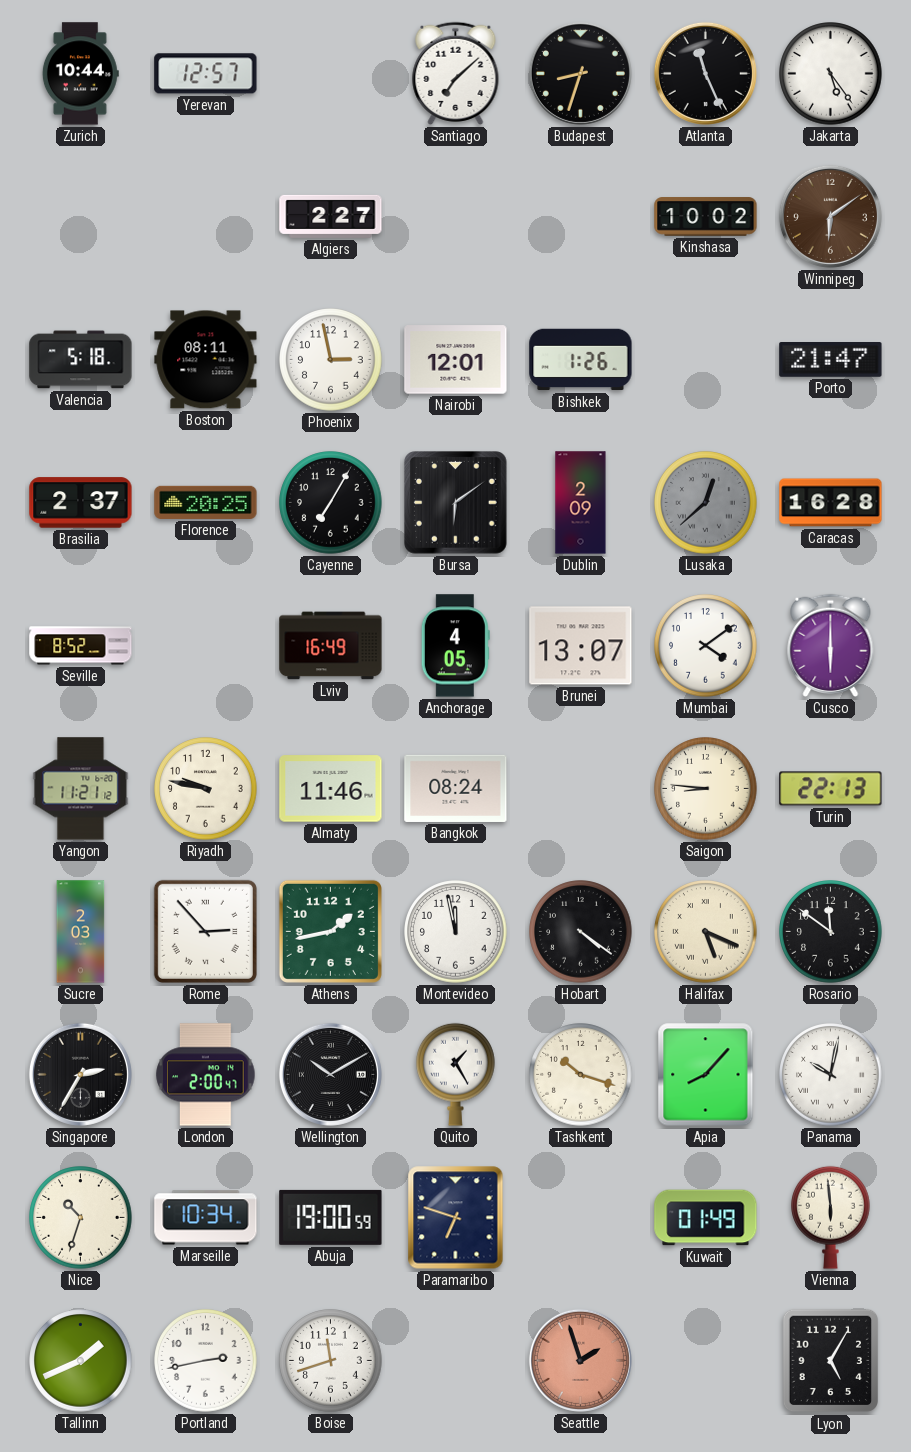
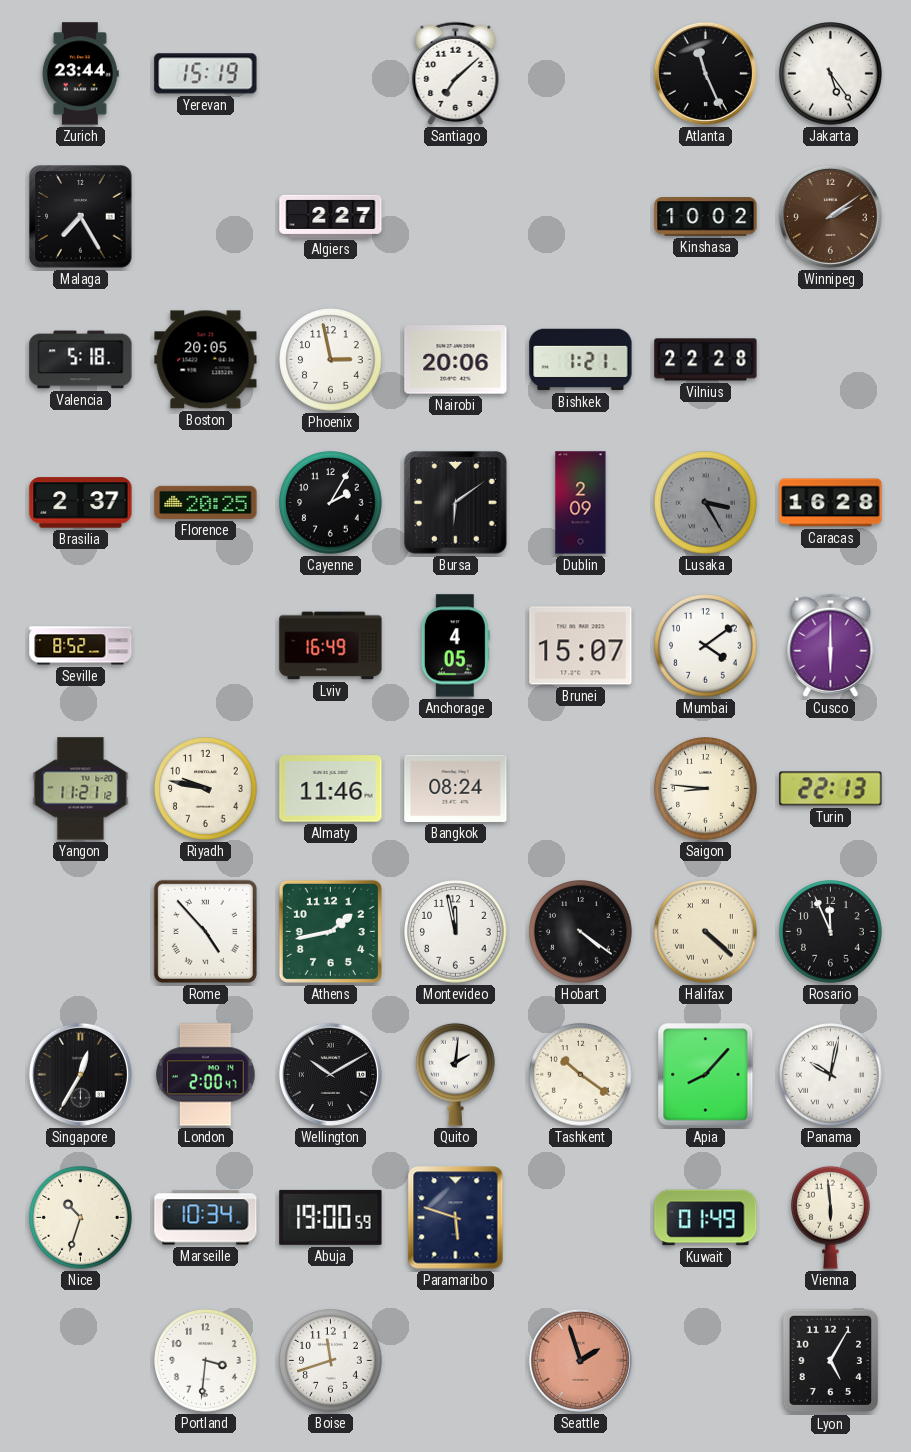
Zurich: 10:44 -> 23:44
Yerevan: 12:57 -> 15:19
Budapest: 8:33 -> none
Malaga: none -> 7:25
Winnipeg: 6:09 -> 2:09
Boston: 08:11 -> 20:05
Nairobi: 12:01 -> 20:06
Bishkek: 1:26 -> 1:21
Vilnius: none -> 22:28
Porto: 21:47 -> none
Cayenne: 7:05 -> 2:05
Lusaka: 12:38 -> 3:25
Brunei: 13:07 -> 15:07
Sucre: 2:03 -> none
Rome: 2:53 -> 4:53
Halifax: 5:19 -> 4:22
Rosario: 11:51 -> 11:56
Singapore: 2:35 -> 12:35
Quito: 1:25 -> 2:01
Tashkent: 10:18 -> 10:21
Paramaribo: 6:48 -> 5:48
Tallinn: 1:41 -> none
Portland: 2:43 -> 3:31
